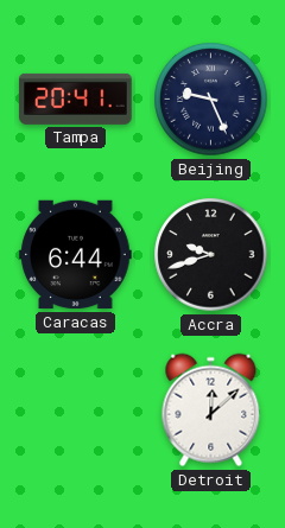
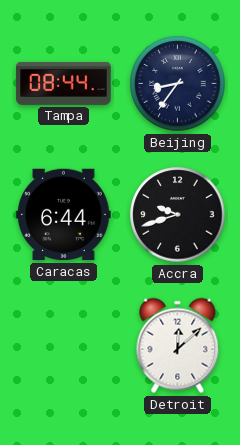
Tampa: 20:41 -> 08:44
Beijing: 9:26 -> 8:36
